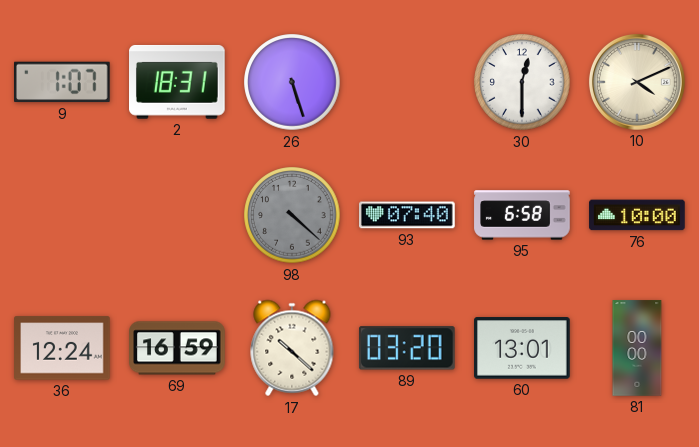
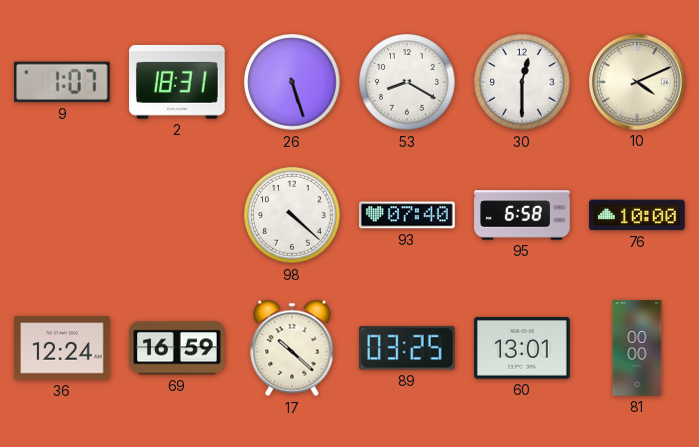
53: none -> 8:20
98 dial: grey -> white
89: 03:20 -> 03:25
